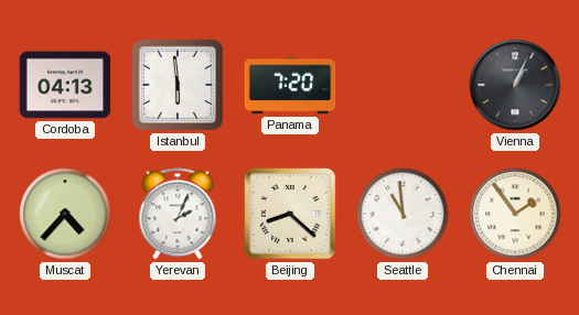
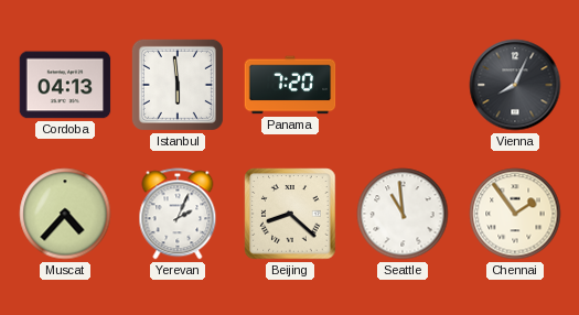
Vienna: 1:04 -> 8:04
